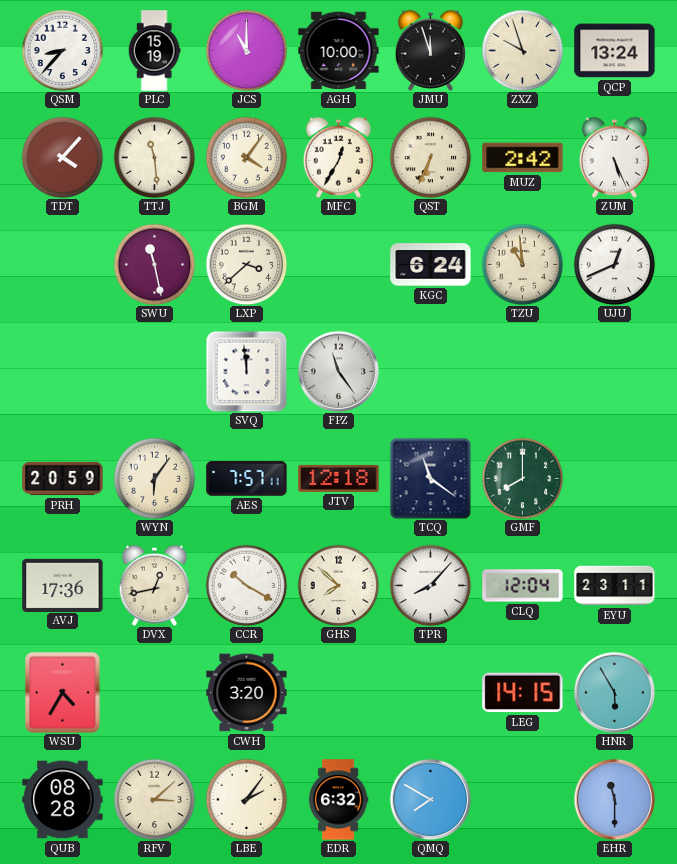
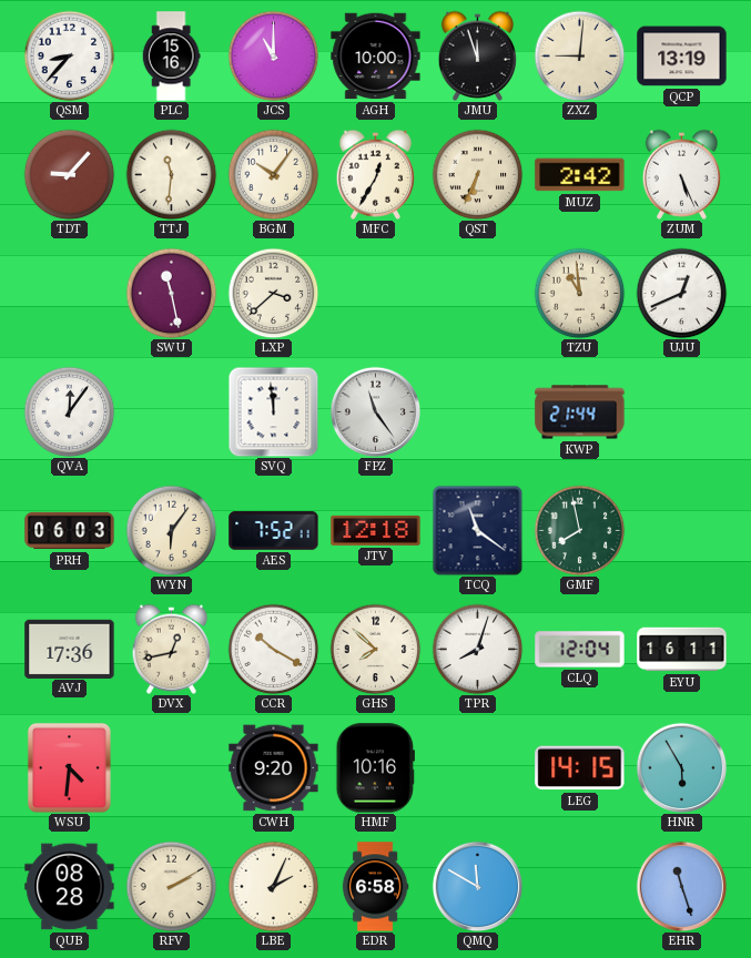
PLC: 15:19 -> 15:16
ZXZ: 9:57 -> 9:01
QCP: 13:24 -> 13:19
TDT: 4:07 -> 9:07
TTJ: 11:29 -> 11:31
BGM: 4:06 -> 10:06
KGC: 6:24 -> none
QVA: none -> 12:06
KWP: none -> 21:44
PRH: 20:59 -> 06:03
AES: 7:57 -> 7:52
GMF: 8:00 -> 7:58
TPR: 8:07 -> 8:03
EYU: 23:11 -> 16:11
WSU: 4:35 -> 4:31
CWH: 3:20 -> 9:20
HMF: none -> 10:16
RFV: 3:08 -> 2:10
LBE: 2:06 -> 2:04
EDR: 6:32 -> 6:58
QMQ: 7:50 -> 11:50
EHR: 11:30 -> 11:27
